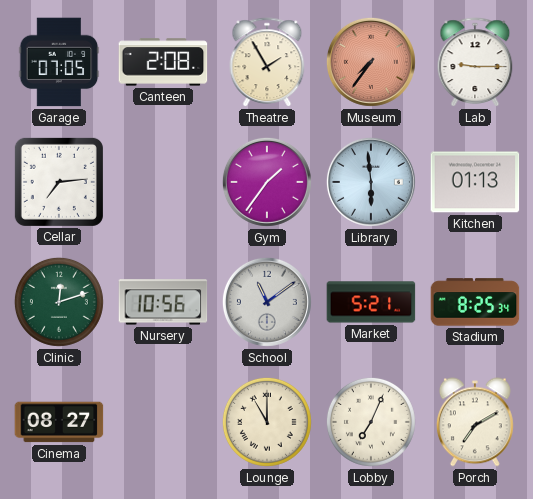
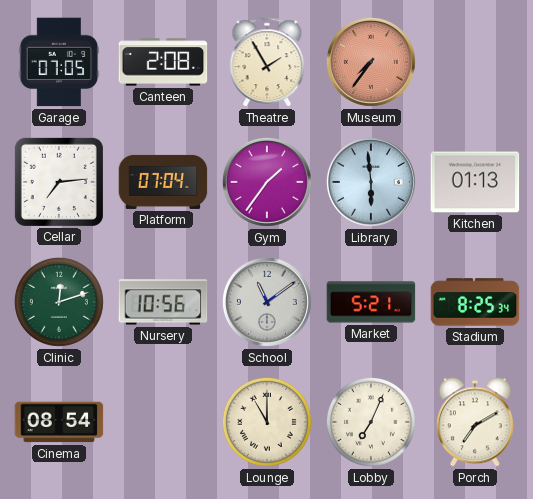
Lab: 9:15 -> none
Platform: none -> 07:04
Cinema: 08:27 -> 08:54
